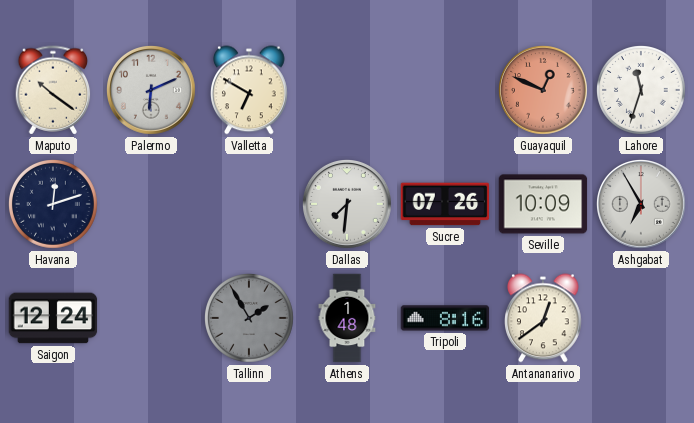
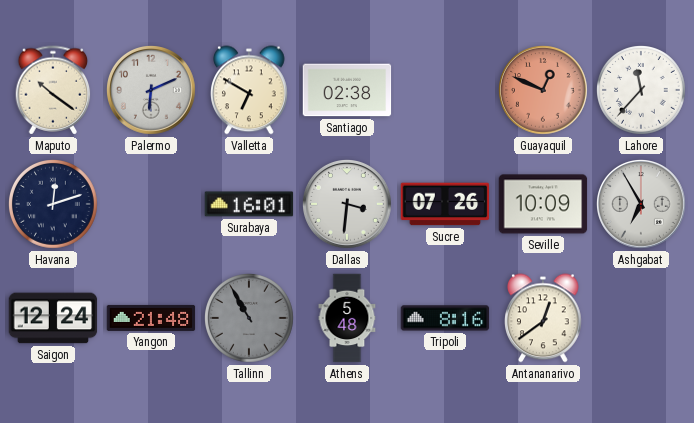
Santiago: none -> 02:38
Lahore: 11:33 -> 11:37
Surabaya: none -> 16:01
Dallas: 7:31 -> 3:31
Yangon: none -> 21:48
Tallinn: 1:55 -> 10:55
Athens: 1:48 -> 5:48
